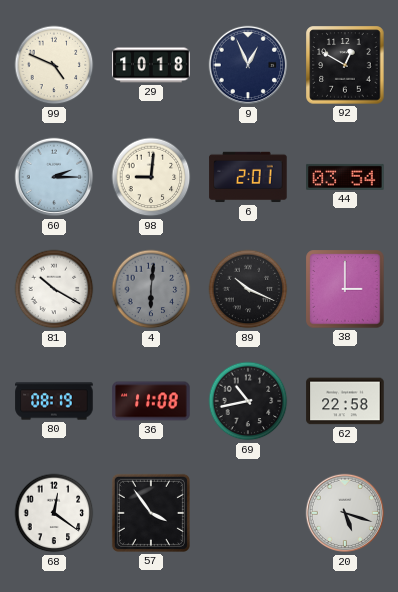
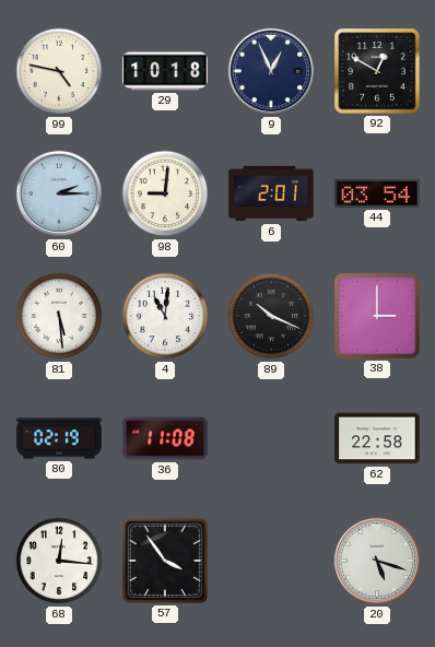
99: 4:49 -> 4:47
81: 10:20 -> 5:29
4: 6:01 -> 11:01
4 dial: grey -> white
80: 08:19 -> 02:19
69: 10:43 -> none
68: 12:21 -> 12:16
